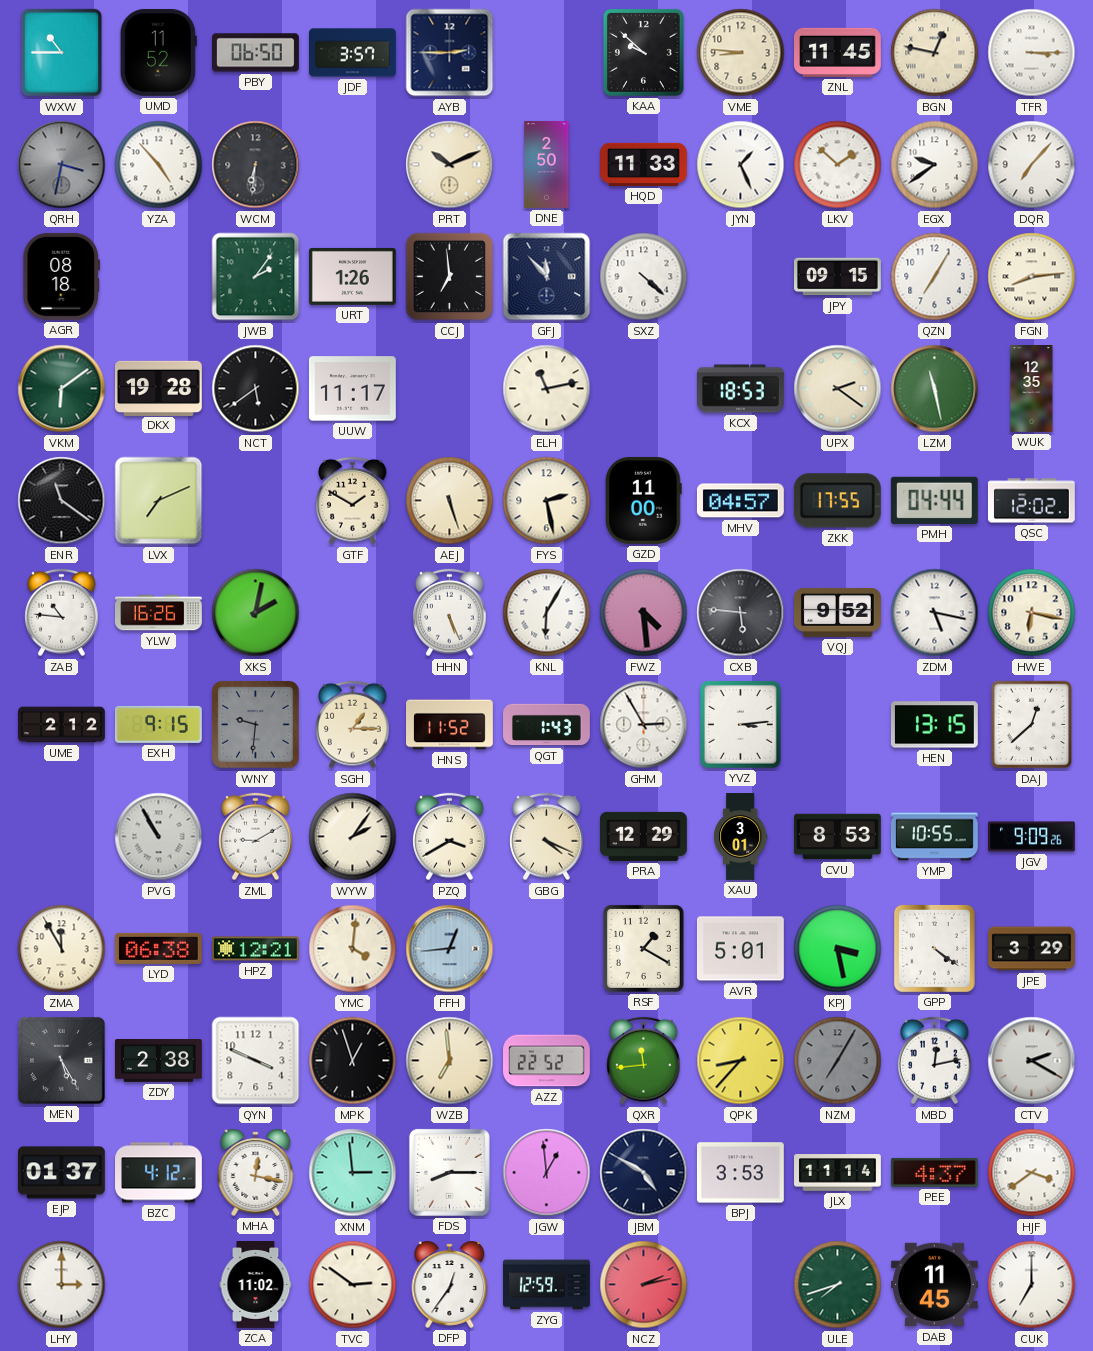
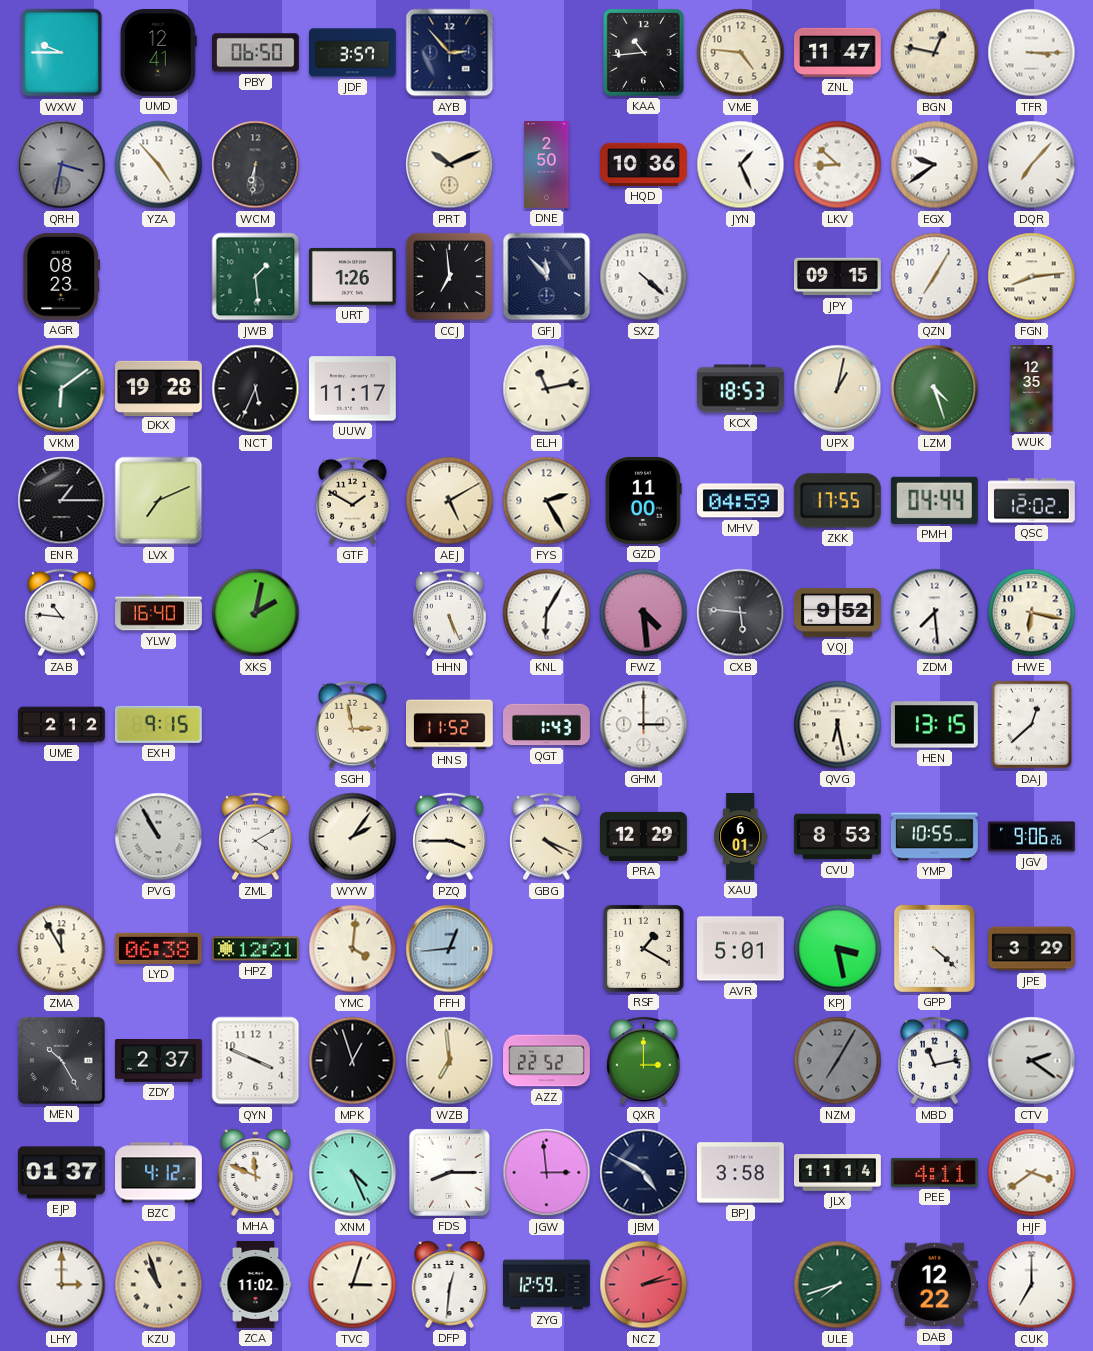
WXW: 10:45 -> 9:45
UMD: 11:52 -> 12:41
AYB: 2:45 -> 2:53
KAA: 9:52 -> 10:44
VME: 8:46 -> 4:46
ZNL: 11:45 -> 11:47
HQD: 11:33 -> 10:36
LKV: 1:52 -> 8:52
AGR: 08:18 -> 08:23
JWB: 2:06 -> 1:29
NCT: 5:39 -> 5:34
UPX: 2:21 -> 1:02
LZM: 11:28 -> 4:27
ENR: 11:21 -> 1:15
AEJ: 5:27 -> 5:10
FYS: 2:28 -> 2:25
MHV: 04:57 -> 04:59
YLW: 16:26 -> 16:40
ZDM: 5:17 -> 7:29
WNY: 9:31 -> none
SGH: 1:15 -> 2:58
GHM: 2:55 -> 3:00
YVZ: 3:14 -> none
QVG: none -> 6:28
ZML: 9:10 -> 4:10
PZQ: 3:40 -> 3:45
XAU: 3:01 -> 6:01
JGV: 9:09 -> 9:06
GPP: 4:21 -> 4:22
MEN: 5:25 -> 10:25
ZDY: 2:38 -> 2:37
QXR: 11:44 -> 3:00
QPK: 8:37 -> none
MBD: 12:13 -> 11:13
CTV: 2:20 -> 2:21
MHA: 12:17 -> 11:49
XNM: 2:59 -> 4:26
JGW: 12:59 -> 2:59
BPJ: 3:53 -> 3:58
PEE: 4:37 -> 4:11
KZU: none -> 10:57
TVC: 2:51 -> 3:03
DFP: 12:36 -> 12:31
DAB: 11:45 -> 12:22
